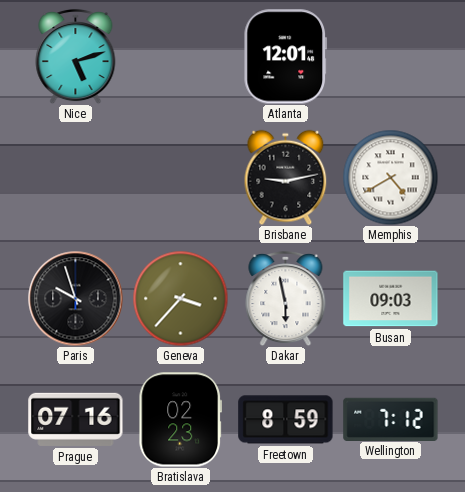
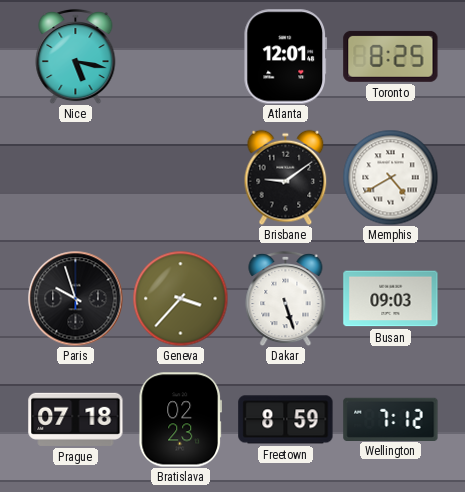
Nice: 5:12 -> 5:17
Toronto: none -> 8:25
Brisbane: 9:13 -> 9:09
Dakar: 5:58 -> 5:27
Prague: 07:16 -> 07:18
